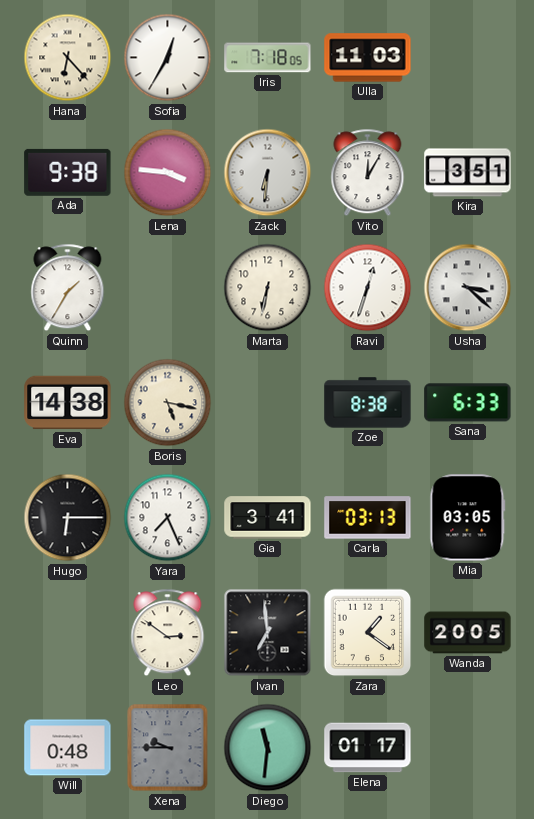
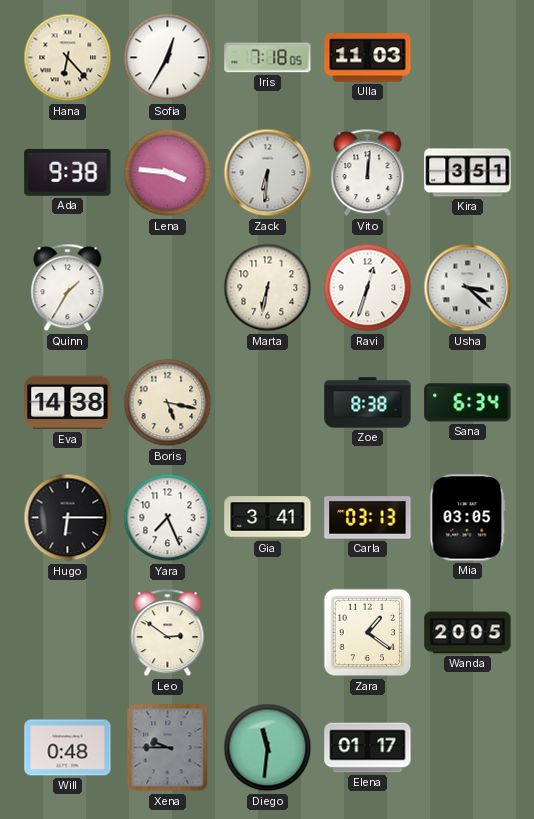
Vito: 12:05 -> 12:01
Sana: 6:33 -> 6:34
Ivan: 6:59 -> none
